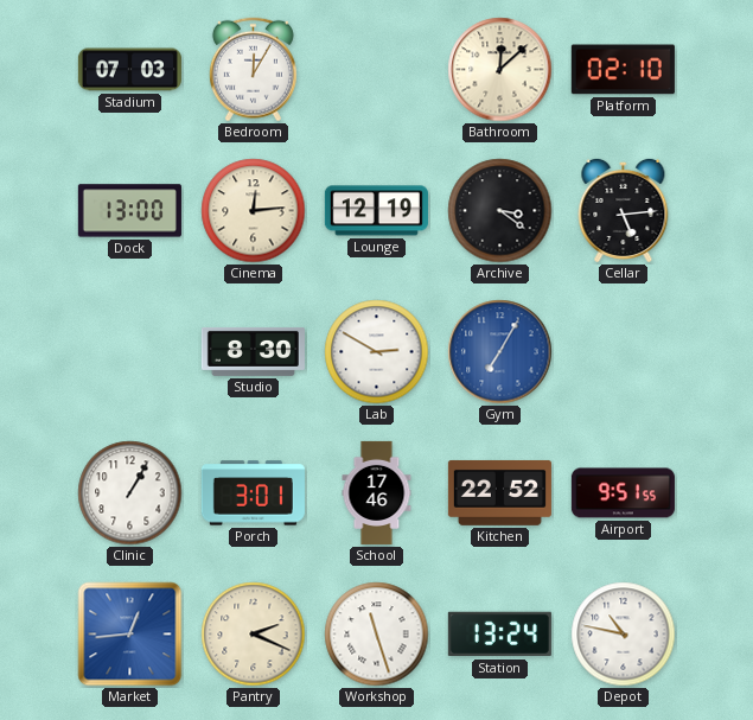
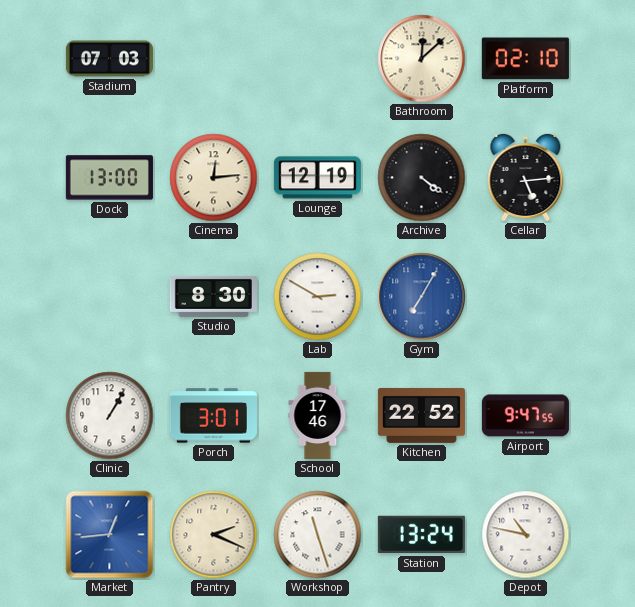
Bedroom: 12:05 -> none
Archive: 3:21 -> 4:21
Airport: 9:51 -> 9:47
